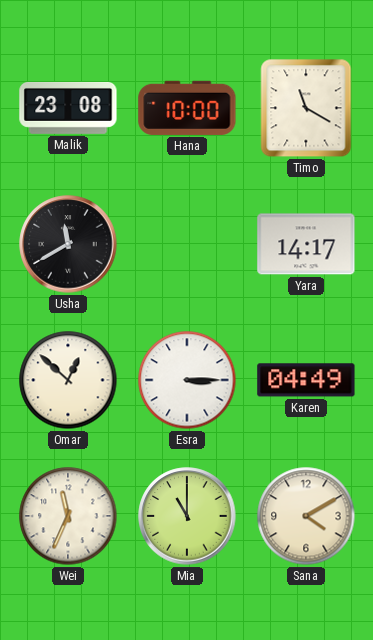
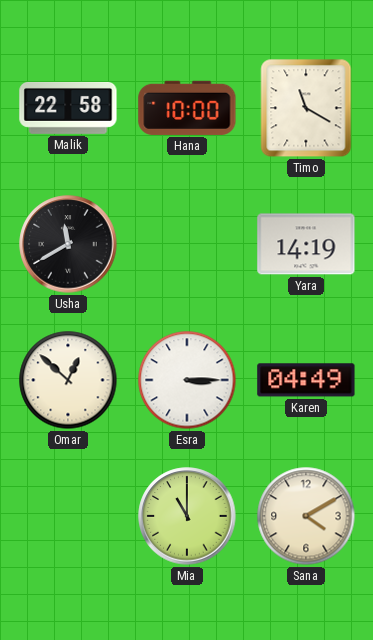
Malik: 23:08 -> 22:58
Yara: 14:17 -> 14:19
Wei: 11:34 -> none
